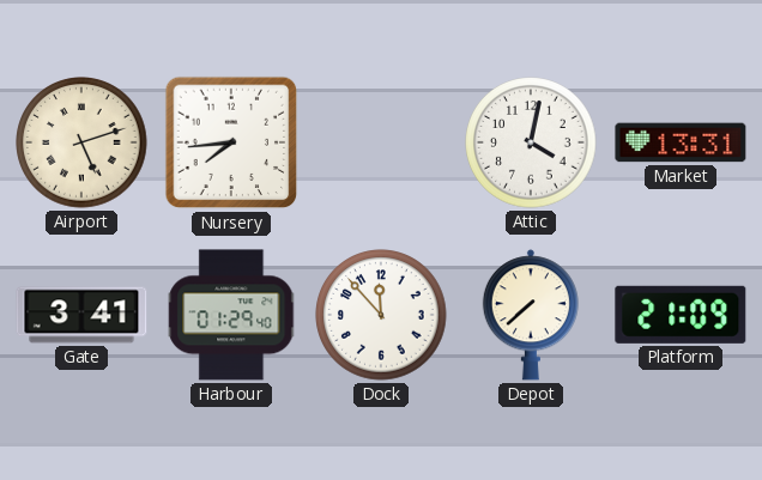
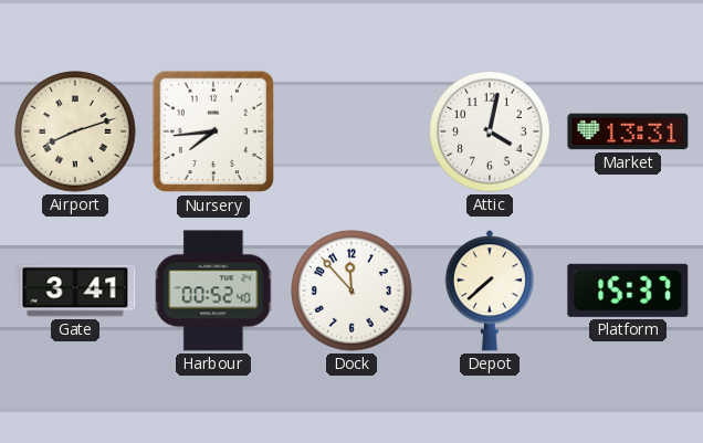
Airport: 5:12 -> 8:12
Harbour: 01:29 -> 00:52
Platform: 21:09 -> 15:37
